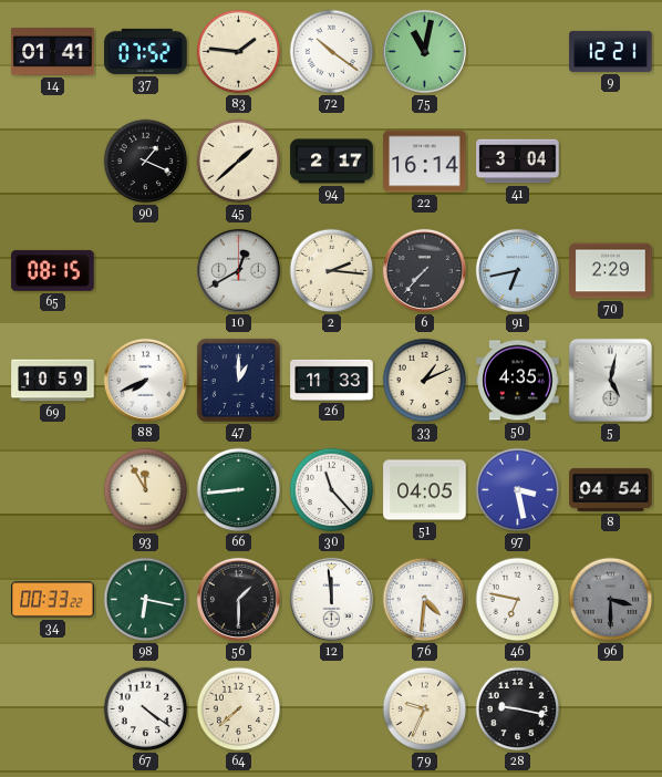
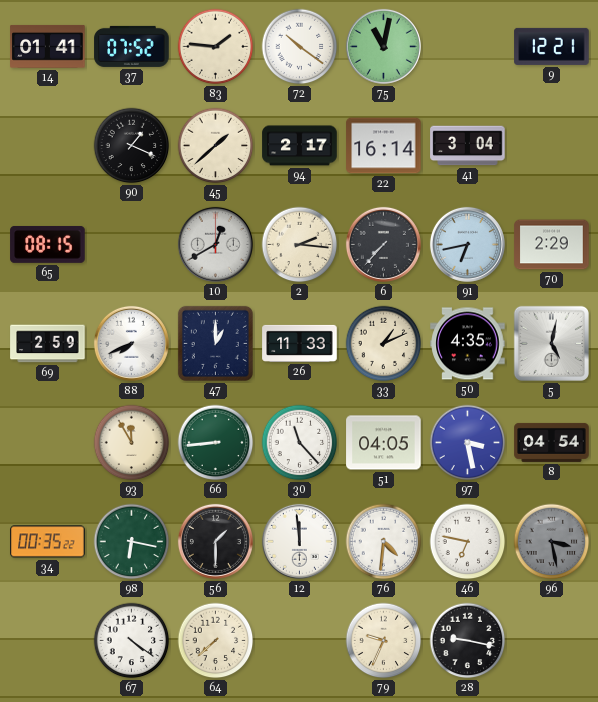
69: 10:59 -> 2:59
34: 00:33 -> 00:35
96: 3:30 -> 3:28
